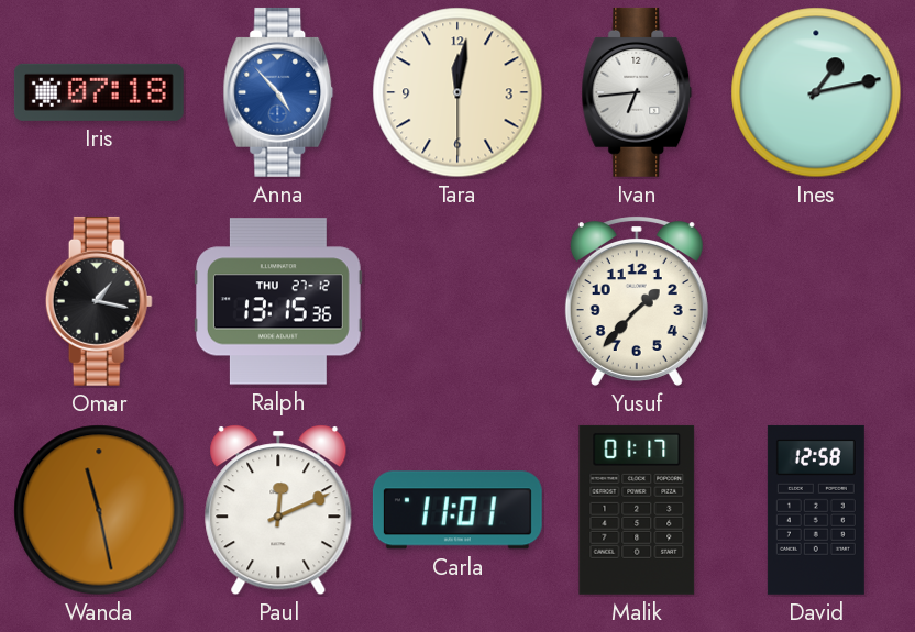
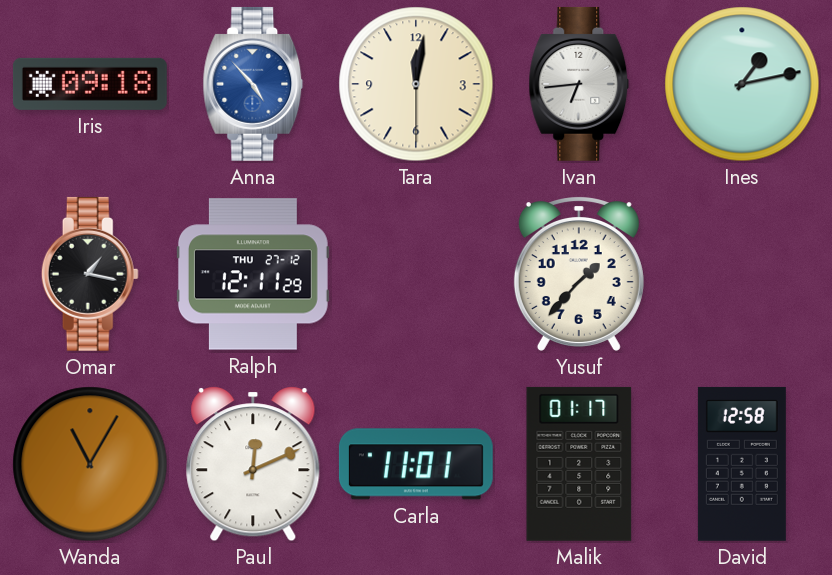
Iris: 07:18 -> 09:18
Ralph: 13:15 -> 12:11
Wanda: 11:28 -> 11:05
